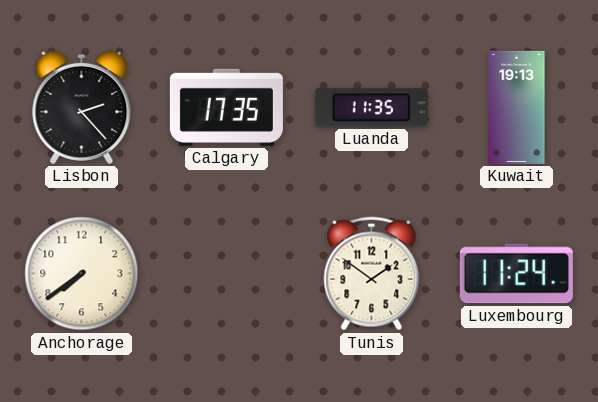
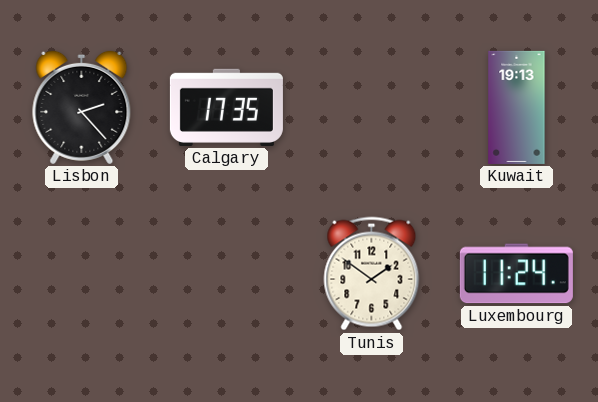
Luanda: 11:35 -> none
Anchorage: 7:39 -> none
